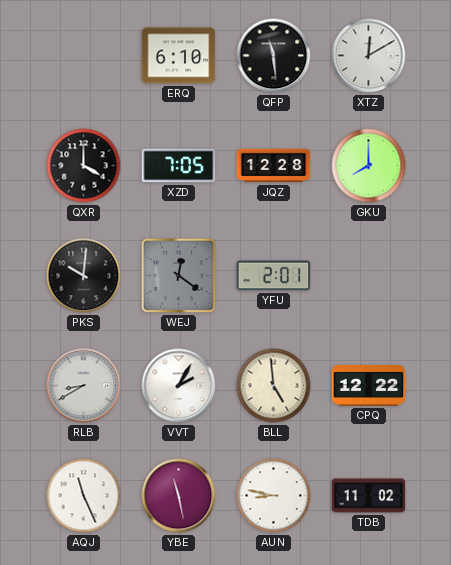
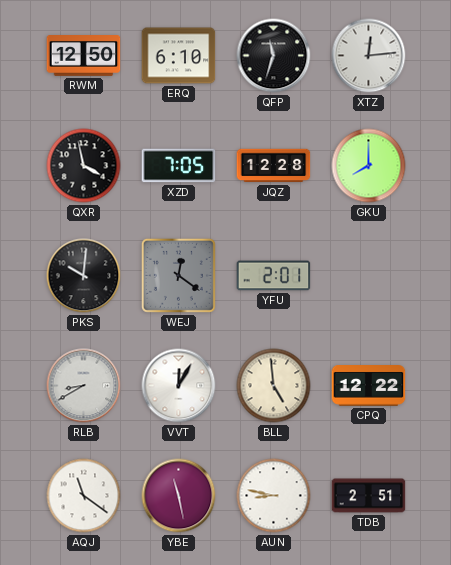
RWM: none -> 12:50
QFP: 11:29 -> 11:33
XTZ: 12:10 -> 12:14
QXR: 4:00 -> 3:58
VVT: 2:05 -> 12:05
AQJ: 11:26 -> 11:21
TDB: 11:02 -> 2:51
